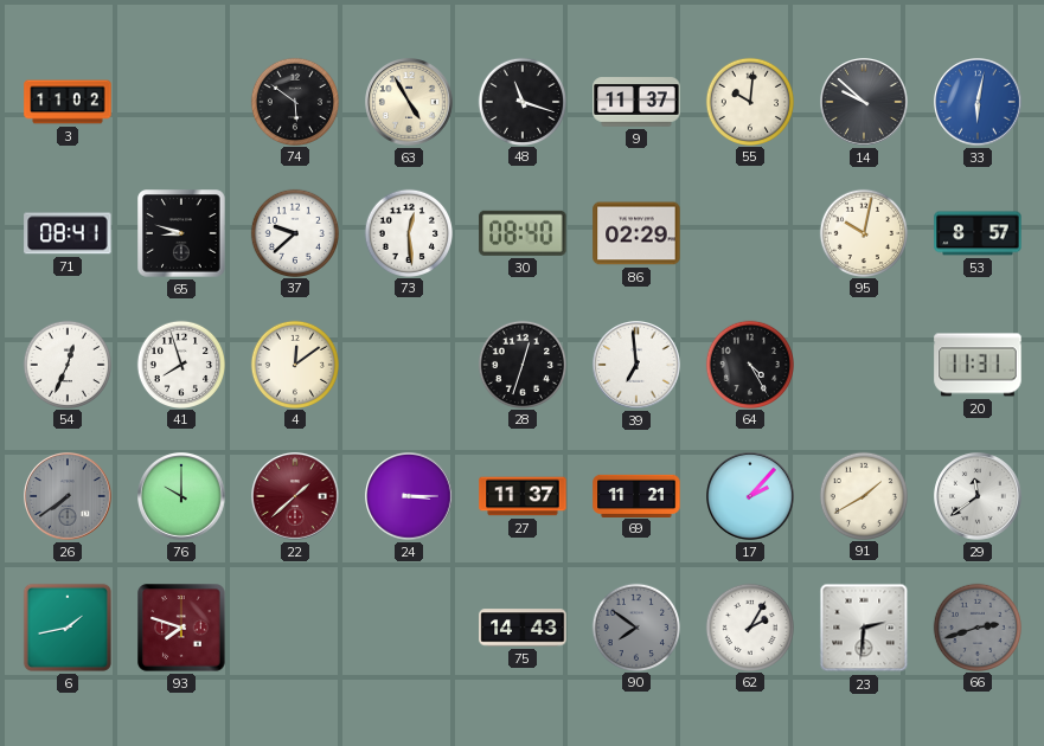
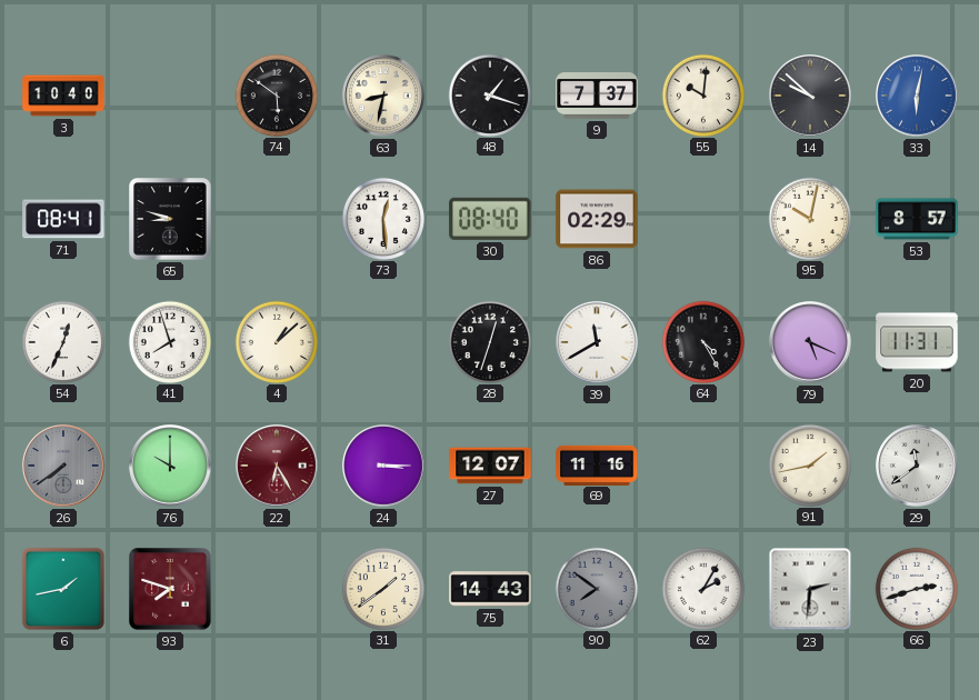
3: 11:02 -> 10:40
63: 4:55 -> 8:32
48: 11:18 -> 1:18
9: 11:37 -> 7:37
37: 9:38 -> none
4: 12:09 -> 1:08
39: 6:59 -> 11:40
79: none -> 5:19
22: 1:38 -> 6:25
27: 11:37 -> 12:07
69: 11:21 -> 11:16
17: 2:07 -> none
91: 1:40 -> 1:43
31: none -> 1:39
66 dial: grey -> white
